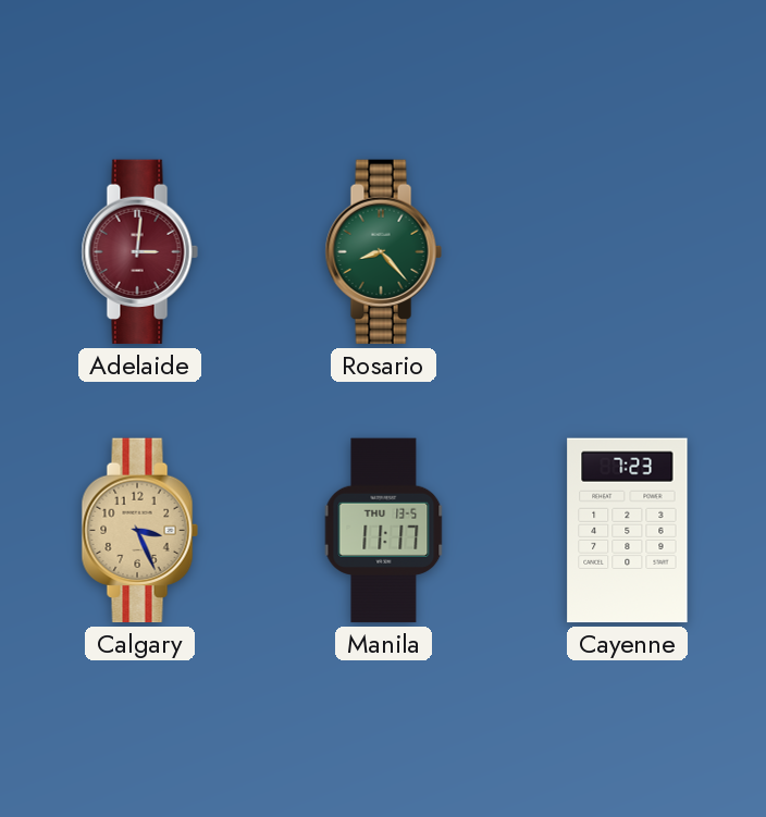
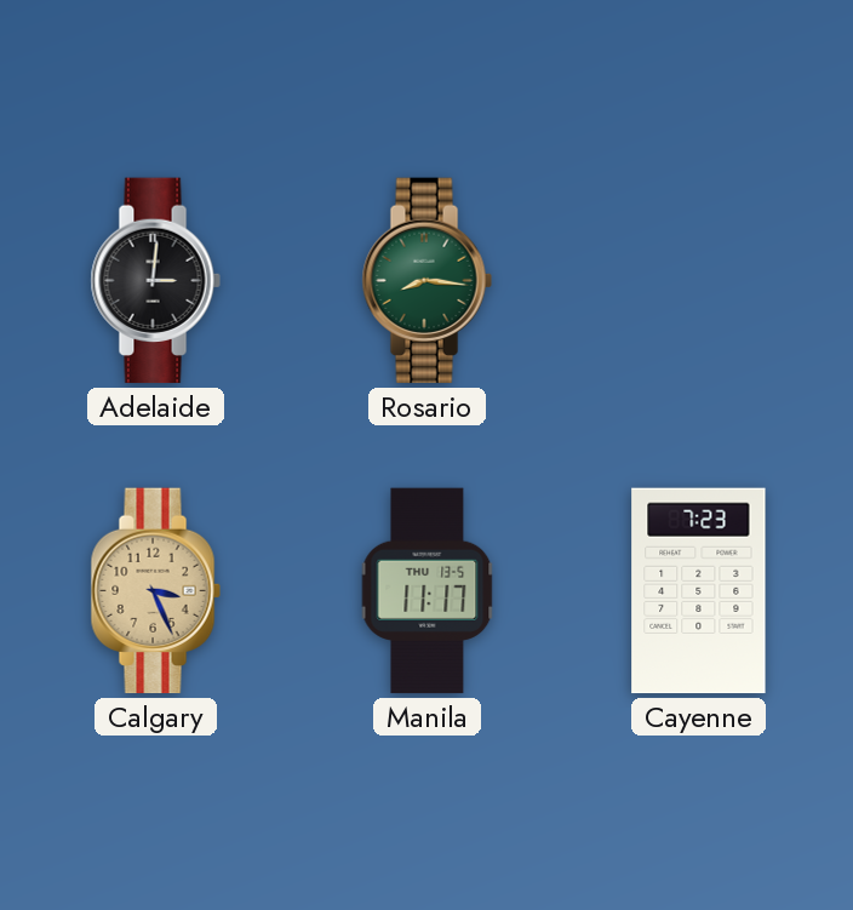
Adelaide dial: burgundy -> black
Rosario: 8:23 -> 8:16
